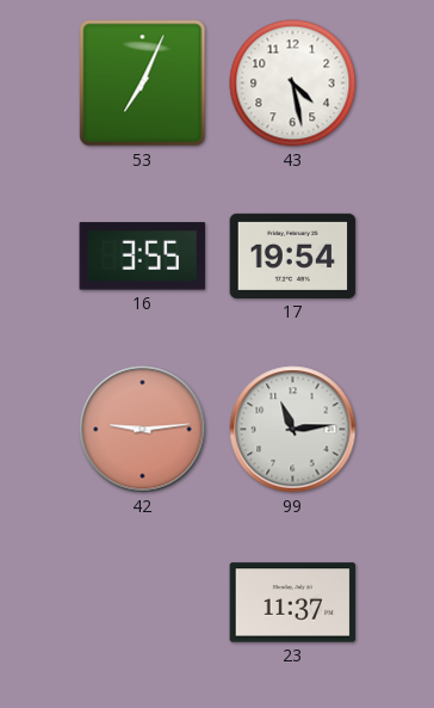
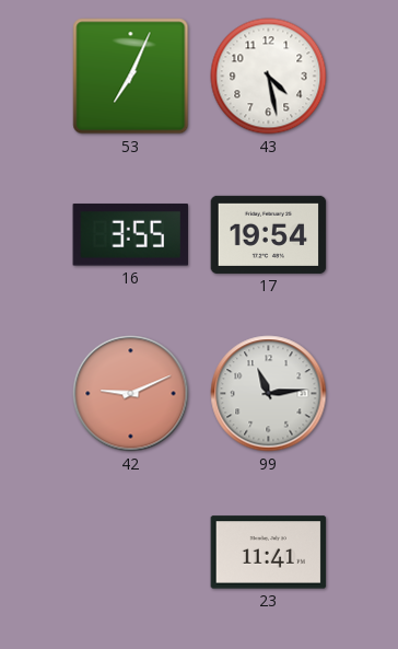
42: 9:14 -> 9:11
23: 11:37 -> 11:41
